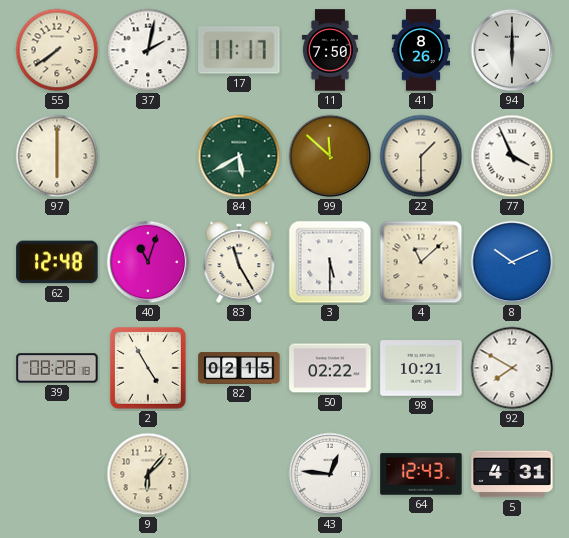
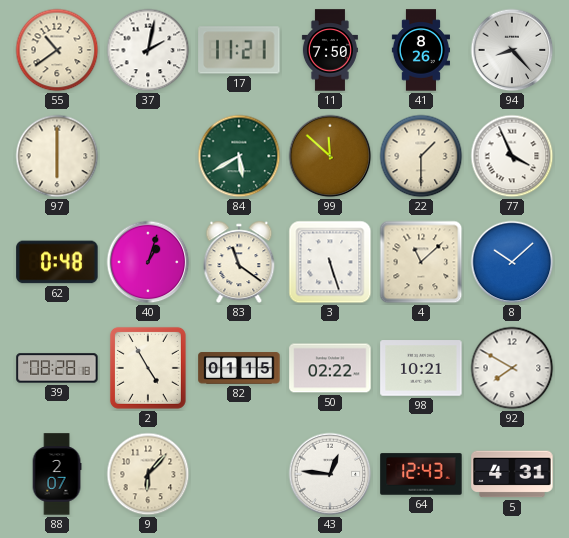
55: 7:39 -> 10:39
17: 11:17 -> 11:21
94: 6:00 -> 8:23
62: 12:48 -> 0:48
40: 11:03 -> 1:03
83: 11:25 -> 11:21
3: 5:30 -> 5:27
8: 10:11 -> 10:08
82: 02:15 -> 01:15
88: none -> 2:07
